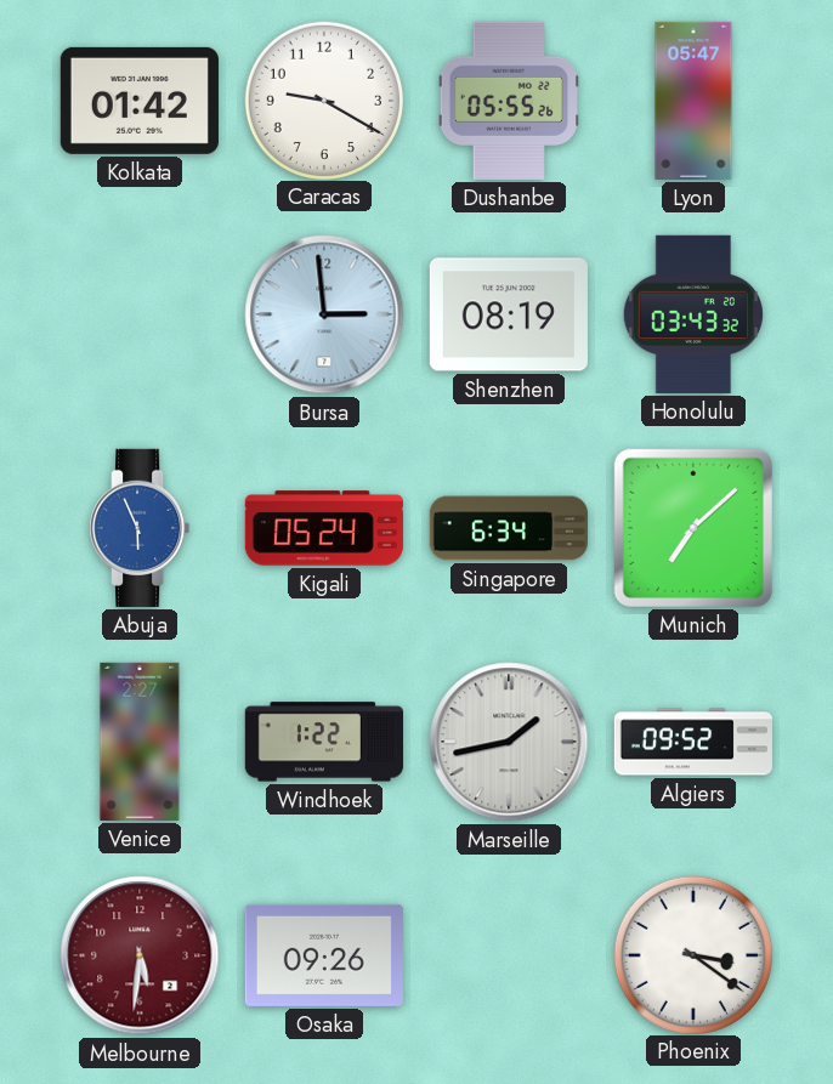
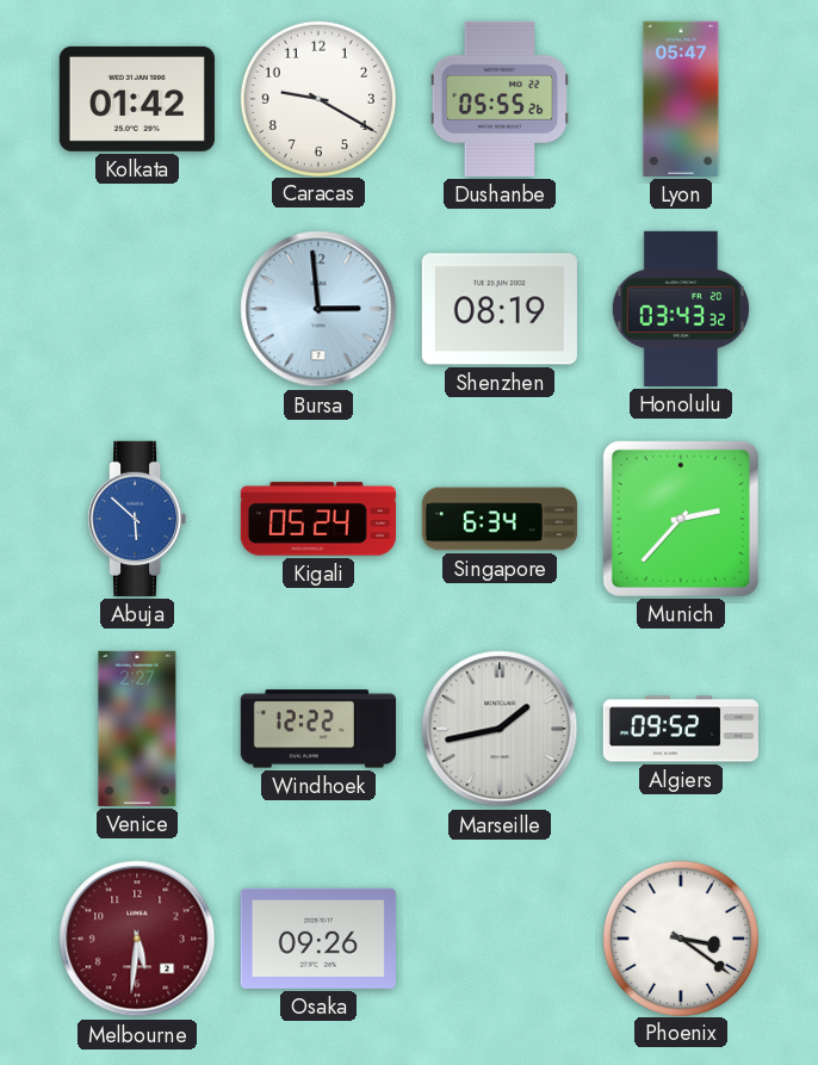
Abuja: 5:56 -> 5:52
Munich: 7:08 -> 2:37
Windhoek: 1:22 -> 12:22
